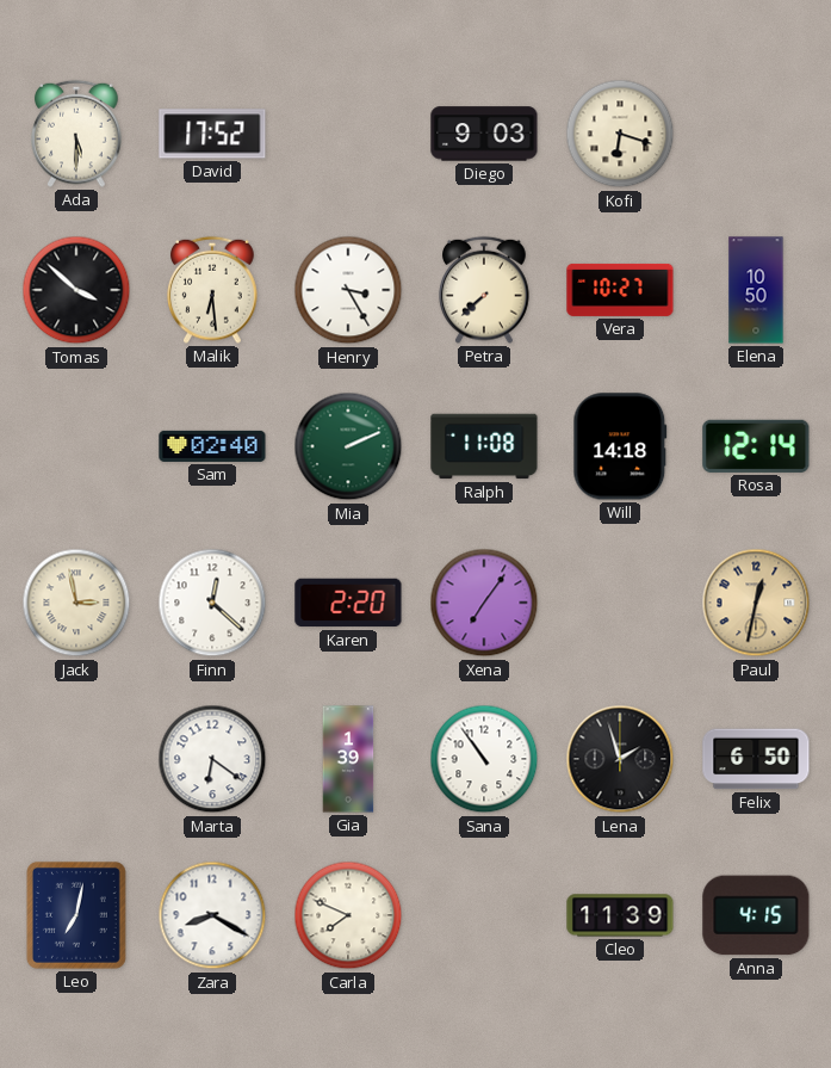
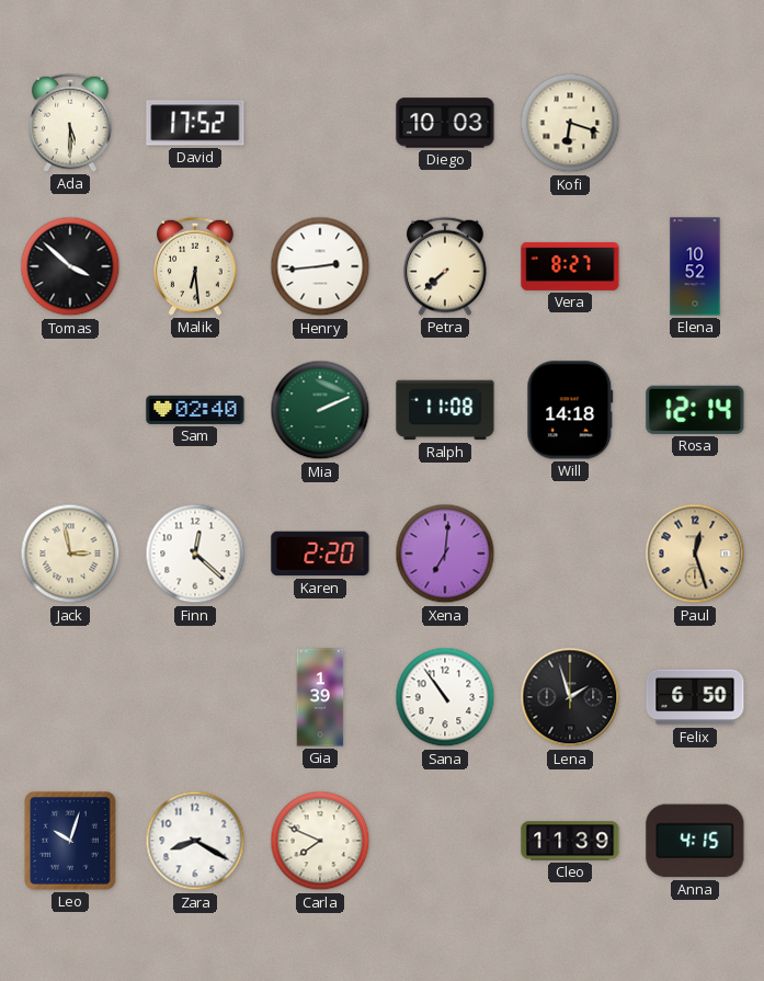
Diego: 9:03 -> 10:03
Henry: 3:25 -> 2:44
Vera: 10:27 -> 8:27
Elena: 10:50 -> 10:52
Xena: 7:06 -> 7:01
Paul: 12:32 -> 12:27
Marta: 6:21 -> none
Leo: 7:02 -> 10:03
